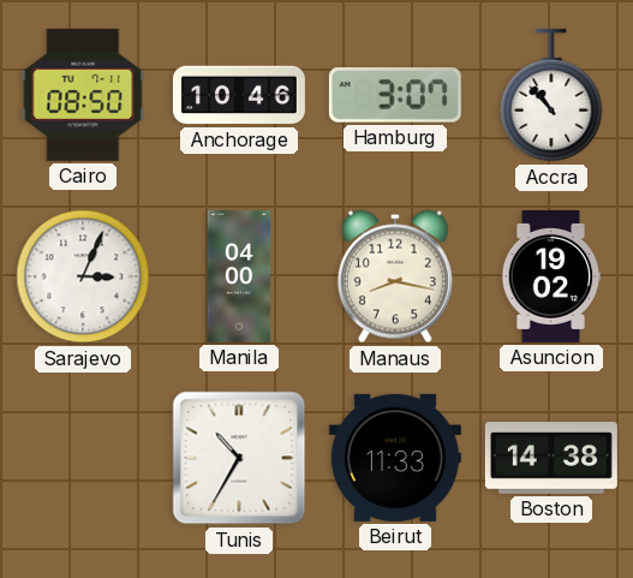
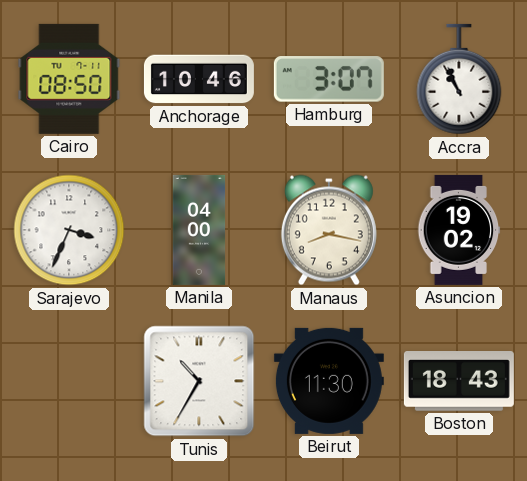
Accra: 10:53 -> 10:56
Sarajevo: 3:04 -> 3:34
Beirut: 11:33 -> 11:30
Boston: 14:38 -> 18:43
